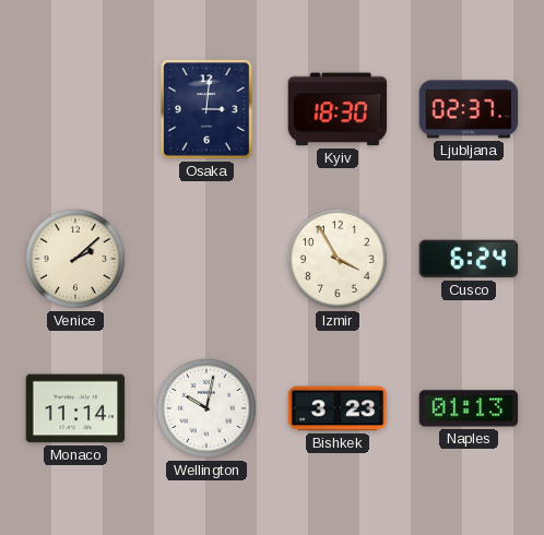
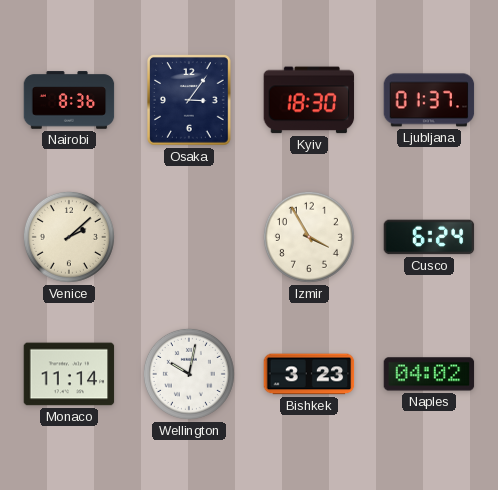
Nairobi: none -> 8:36
Osaka: 3:01 -> 3:06
Ljubljana: 02:37 -> 01:37
Naples: 01:13 -> 04:02
